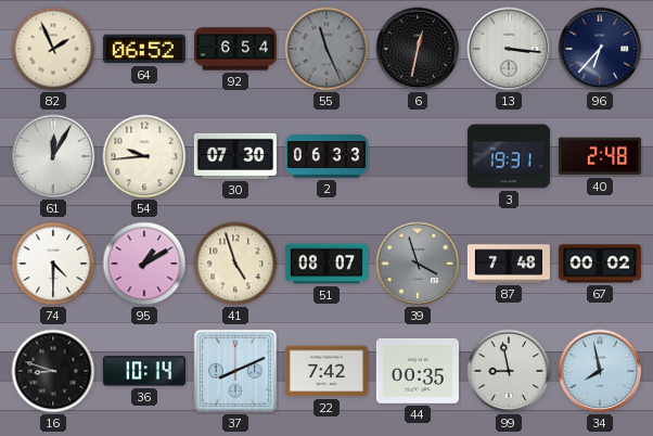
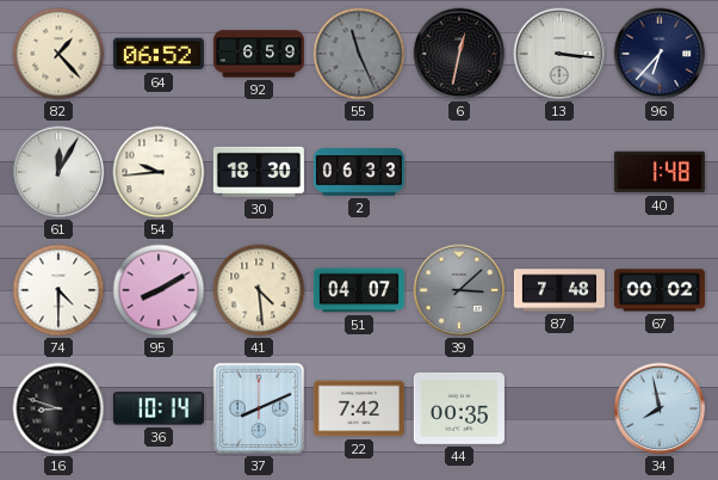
82: 1:56 -> 1:23
92: 6:54 -> 6:59
30: 07:30 -> 18:30
3: 19:31 -> none
40: 2:48 -> 1:48
95: 1:10 -> 8:10
41: 4:57 -> 4:29
51: 08:07 -> 04:07
39: 3:57 -> 3:08
99: 8:58 -> none
